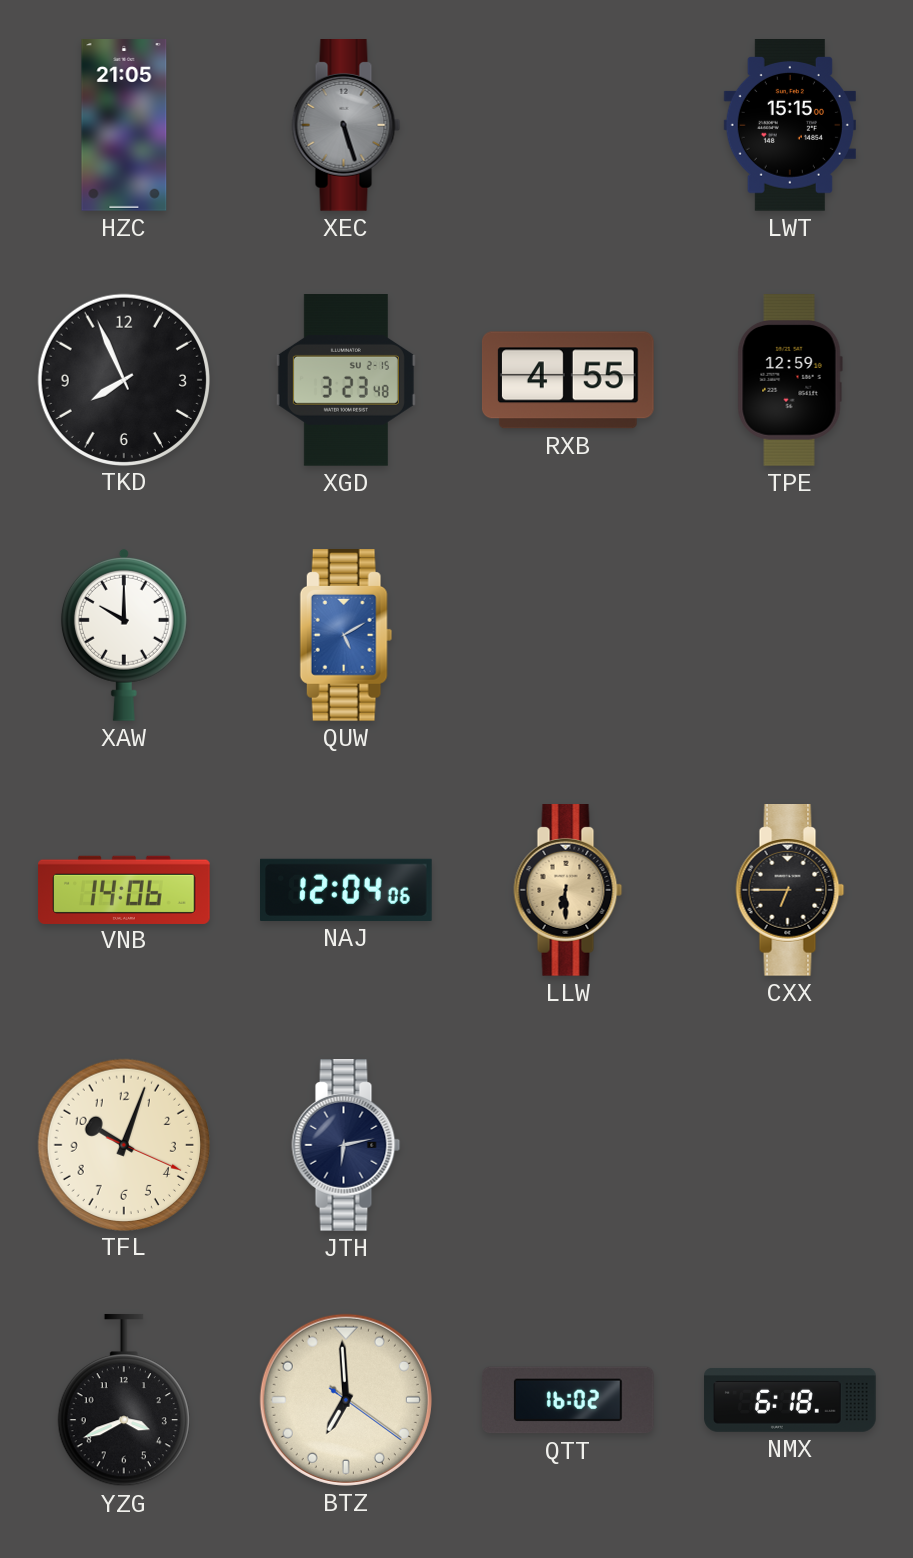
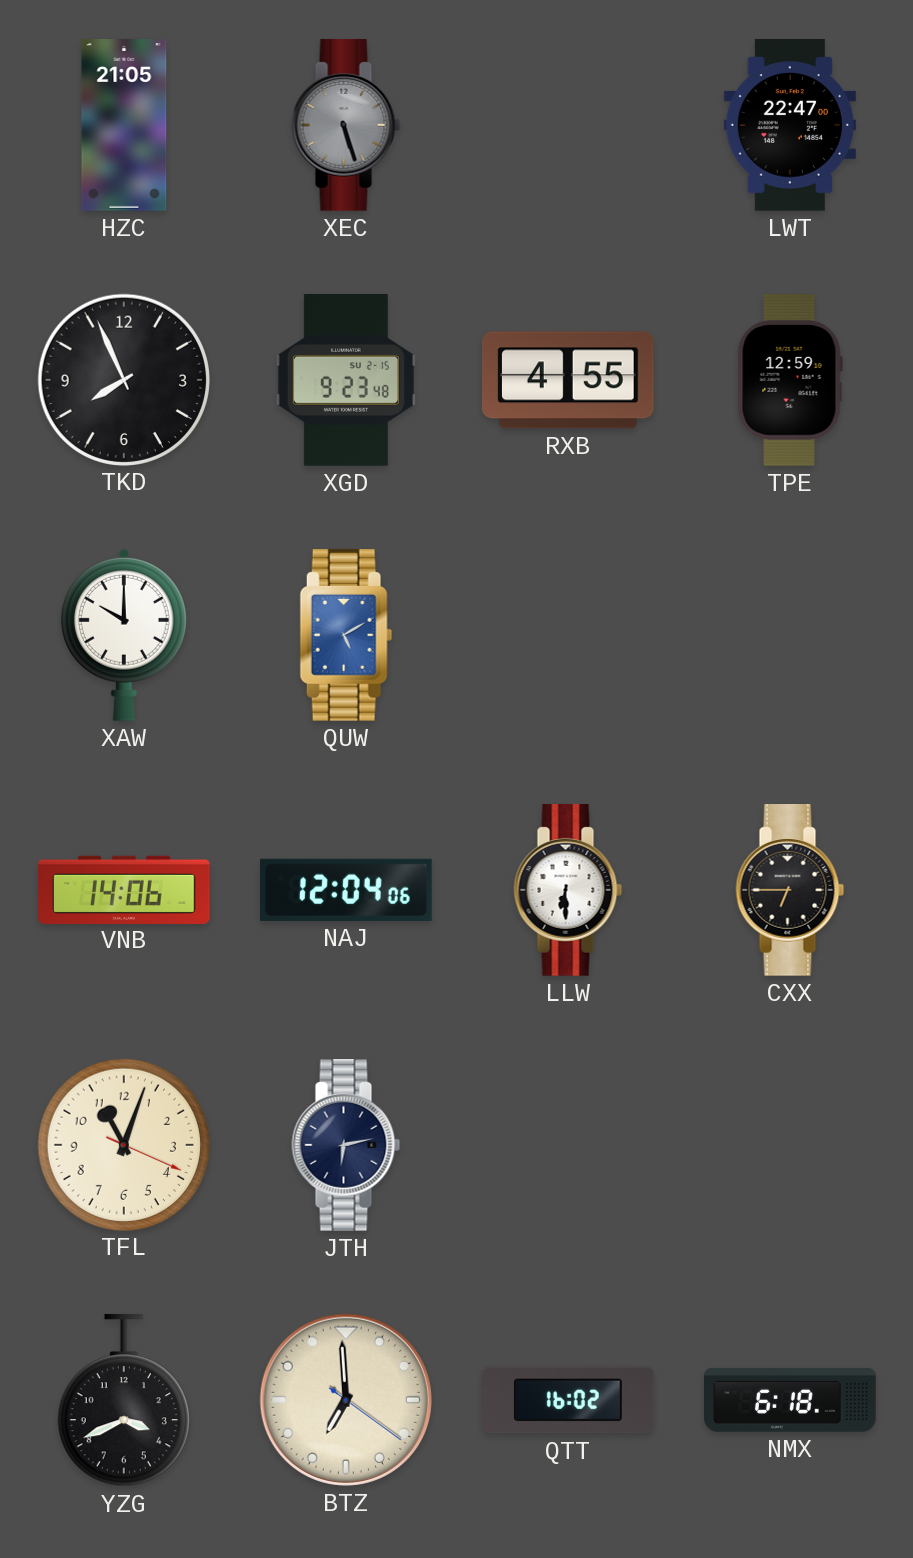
LWT: 15:15 -> 22:47
XGD: 3:23 -> 9:23
LLW dial: champagne -> white
TFL: 10:03 -> 11:03
